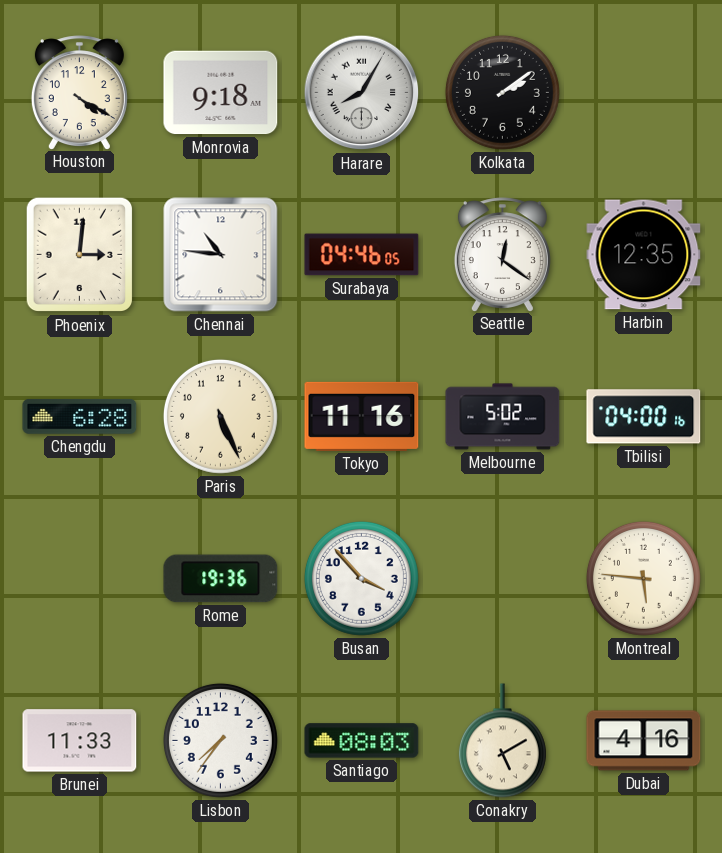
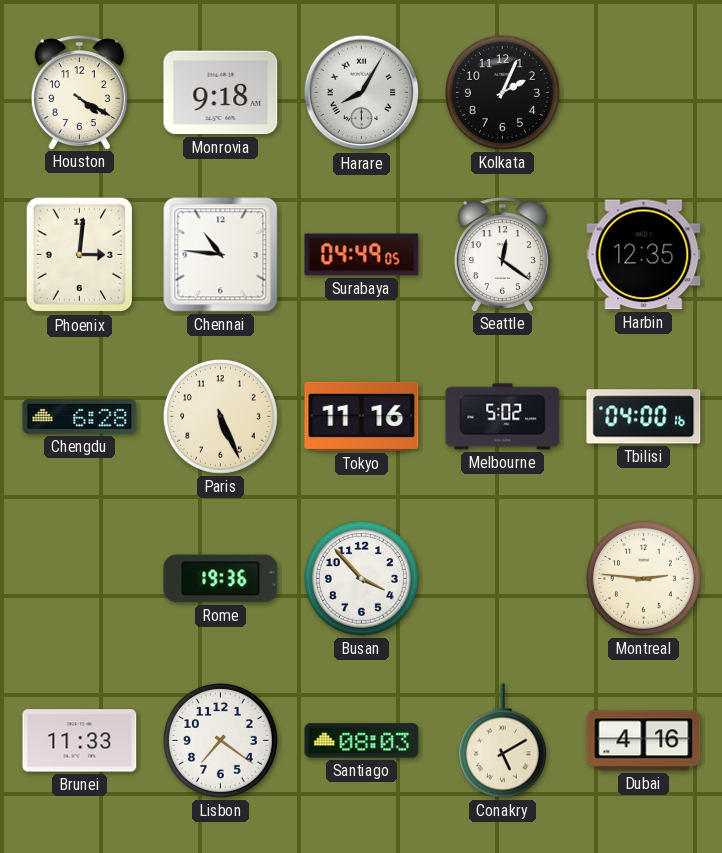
Kolkata: 2:09 -> 2:04
Surabaya: 04:46 -> 04:49
Montreal: 5:46 -> 2:46
Lisbon: 7:36 -> 7:21
